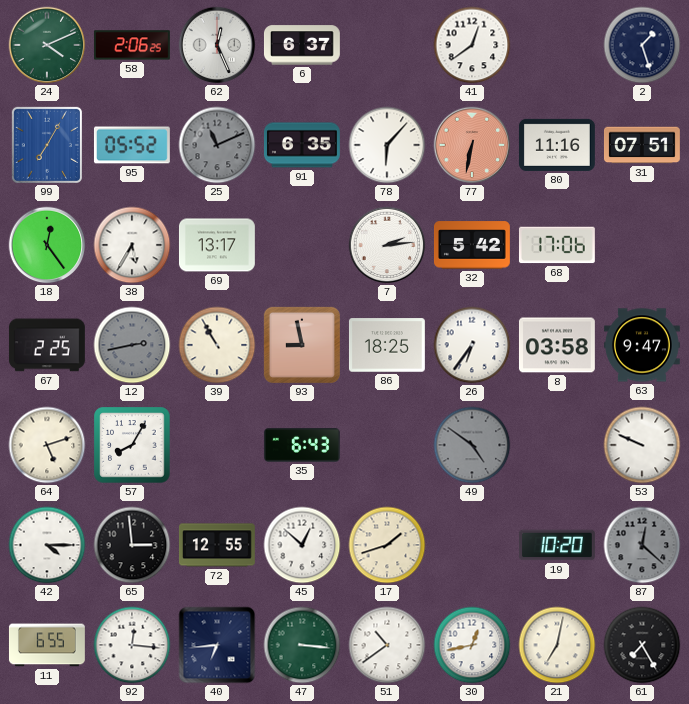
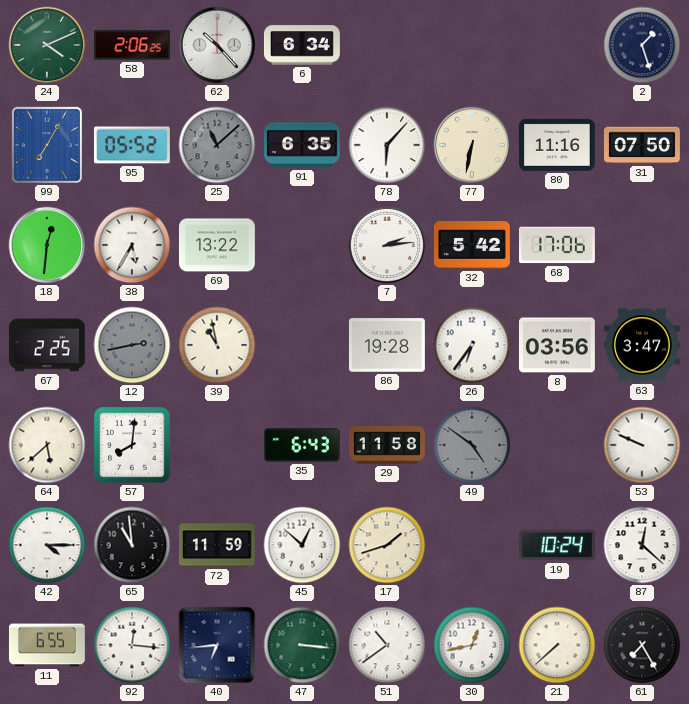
62: 12:26 -> 10:23
6: 6:37 -> 6:34
41: 12:39 -> none
25: 11:11 -> 11:08
77 dial: salmon -> cream
31: 07:51 -> 07:50
18: 12:24 -> 12:31
69: 13:17 -> 13:22
39: 10:55 -> 10:58
93: 8:58 -> none
86: 18:25 -> 19:28
8: 03:58 -> 03:56
63: 9:47 -> 3:47
64: 5:12 -> 5:38
57: 8:05 -> 8:01
29: none -> 11:58
65: 2:59 -> 10:59
72: 12:55 -> 11:59
19: 10:20 -> 10:24
87 dial: grey -> white
21: 7:02 -> 7:38
